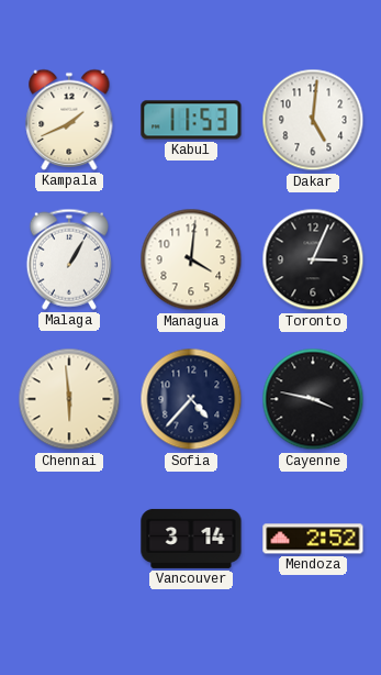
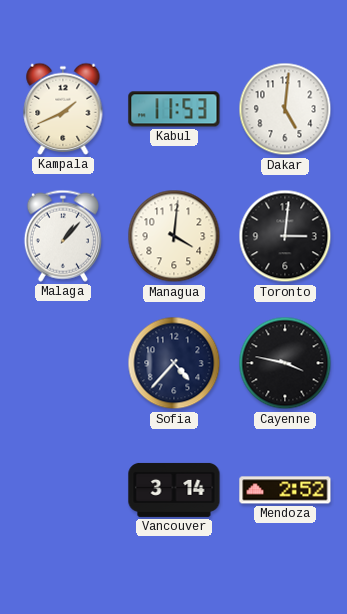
Malaga: 1:05 -> 1:07
Toronto: 3:04 -> 3:01
Chennai: 5:59 -> none
